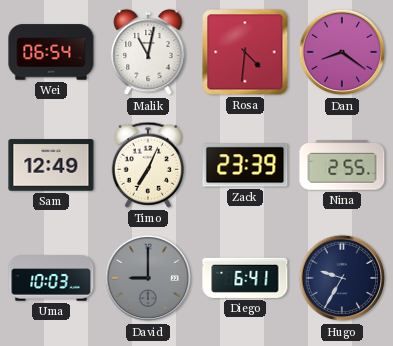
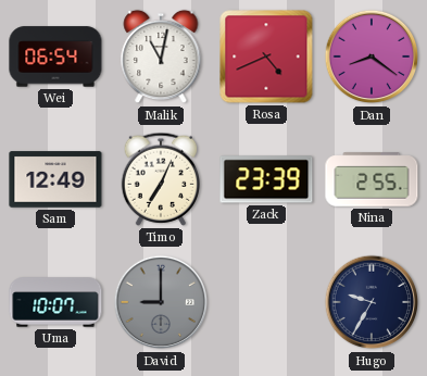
Rosa: 4:31 -> 4:41
Uma: 10:03 -> 10:07
Diego: 6:41 -> none
